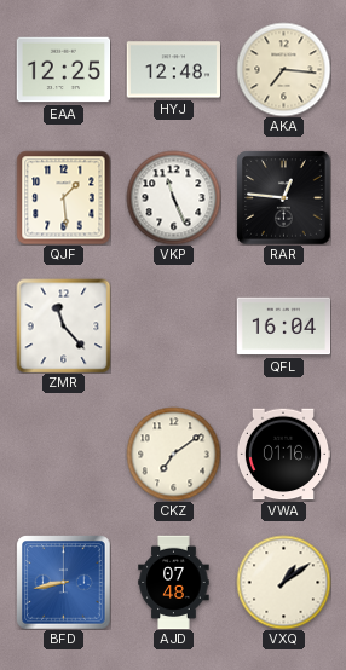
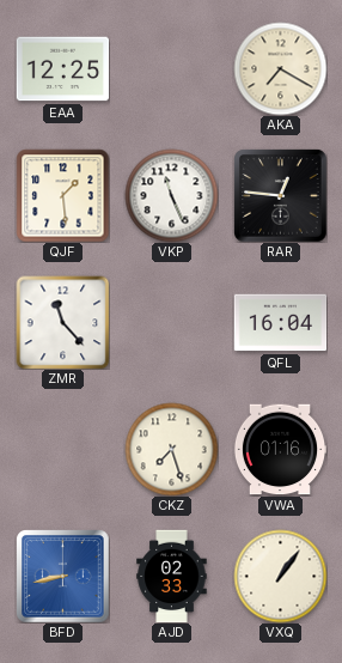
HYJ: 12:48 -> none
AKA: 7:16 -> 7:20
CKZ: 7:09 -> 7:27
AJD: 07:48 -> 02:33
VXQ: 1:09 -> 1:06
